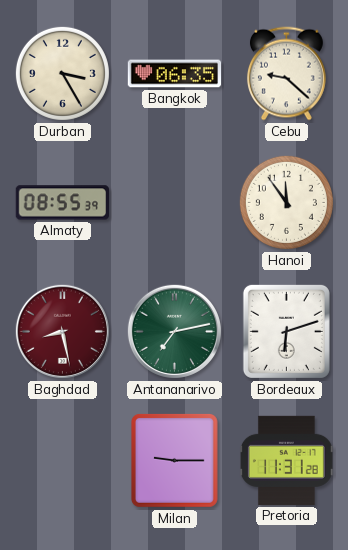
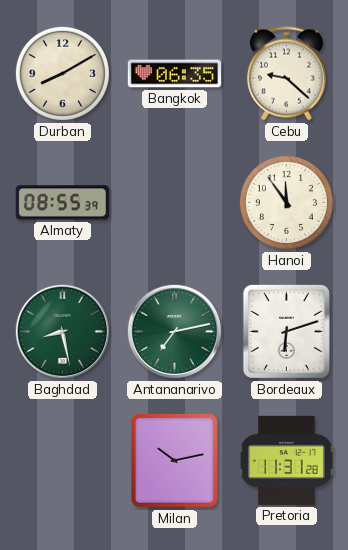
Durban: 3:25 -> 8:10
Baghdad dial: burgundy -> green
Milan: 9:15 -> 10:13
